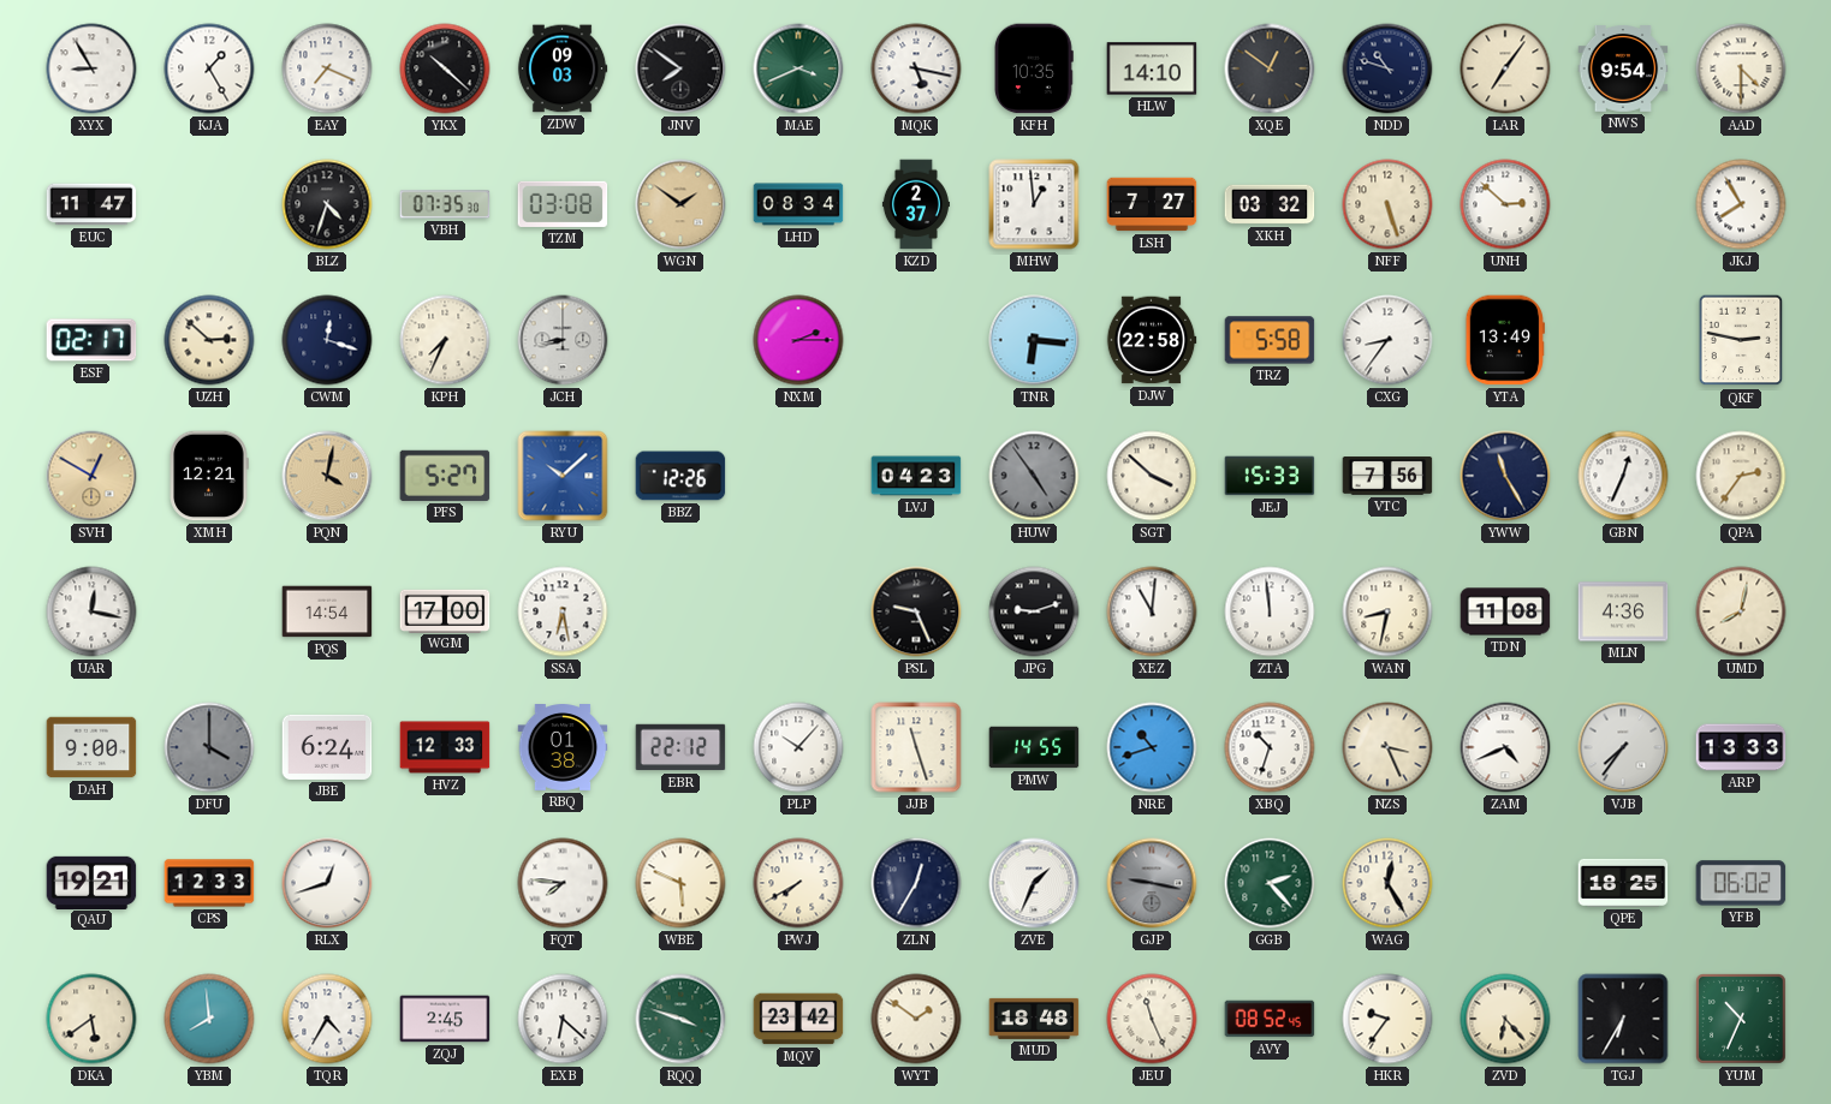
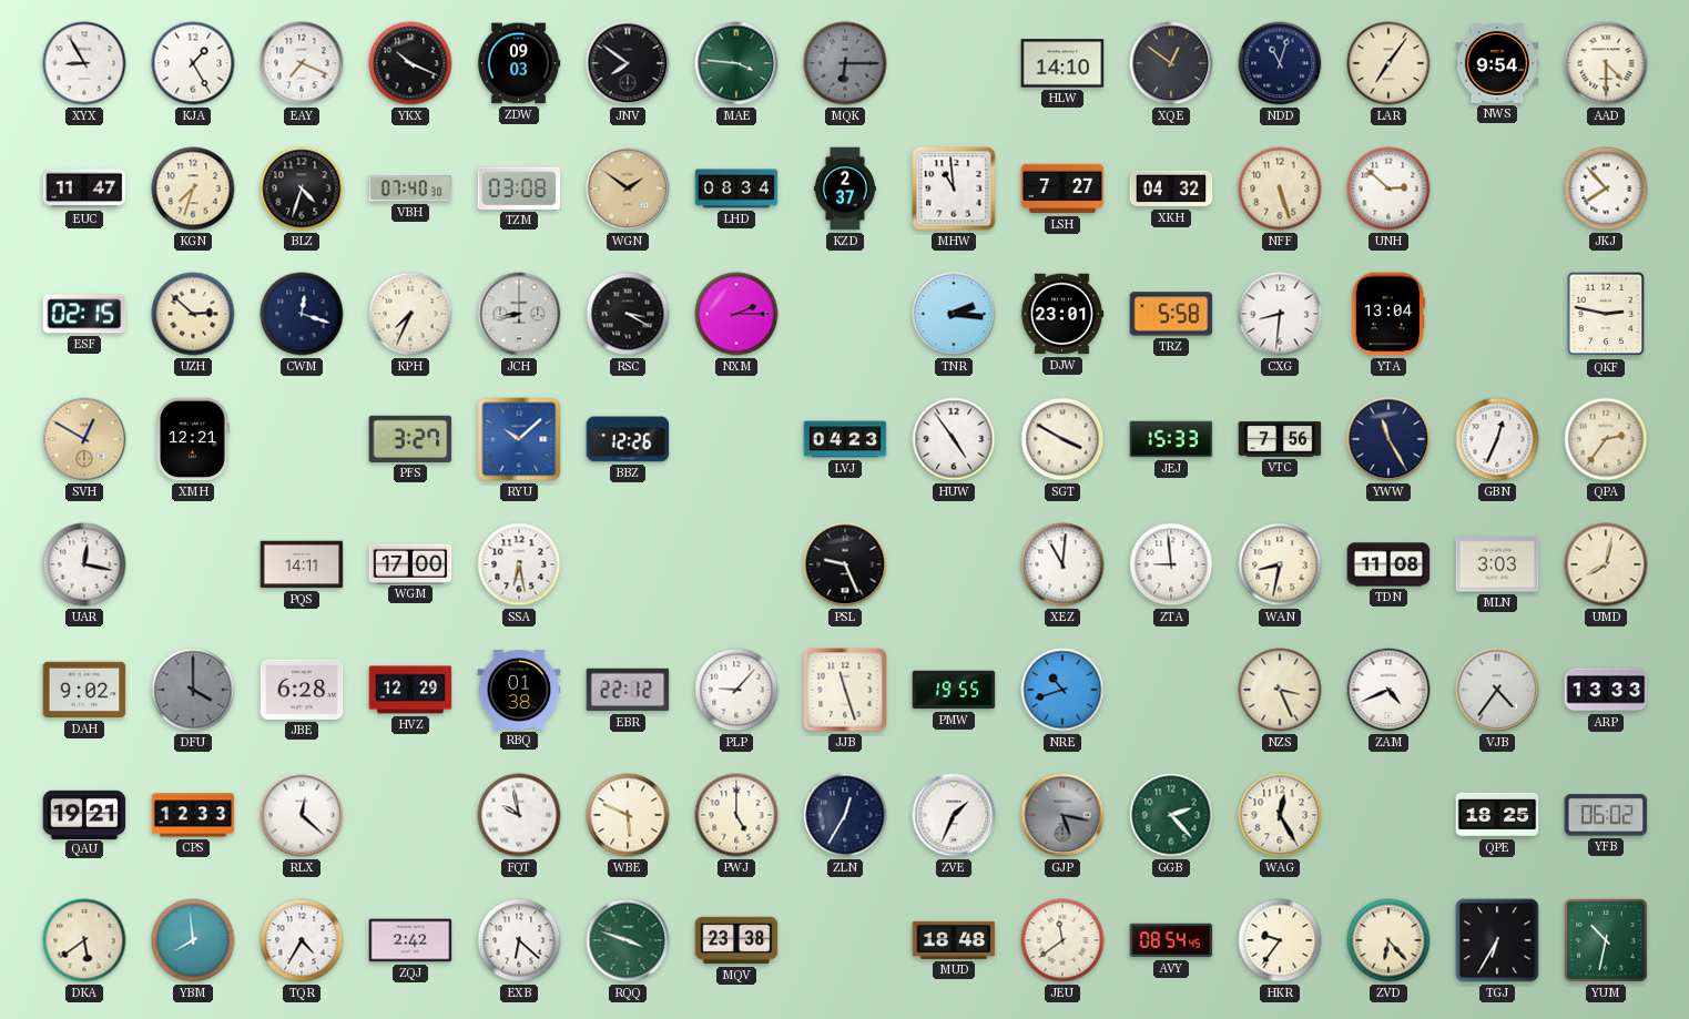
YKX: 10:22 -> 10:19
MAE: 3:41 -> 3:46
MQK: 5:17 -> 6:15
MQK dial: white -> grey
KFH: 10:35 -> none
NDD: 10:48 -> 11:03
KGN: none -> 7:33
VBH: 07:35 -> 07:40
MHW: 12:59 -> 10:59
XKH: 03:32 -> 04:32
JKJ: 7:55 -> 7:53
ESF: 02:17 -> 02:15
RSC: none -> 3:20
TNR: 6:16 -> 2:16
DJW: 22:58 -> 23:01
CXG: 8:36 -> 8:31
YTA: 13:49 -> 13:04
PQN: 4:02 -> none
PFS: 5:27 -> 3:27
HUW dial: grey -> white
SGT: 3:52 -> 3:50
PQS: 14:54 -> 14:11
JPG: 9:12 -> none
ZTA: 11:59 -> 8:59
MLN: 4:36 -> 3:03
DAH: 9:00 -> 9:02
JBE: 6:24 -> 6:28
HVZ: 12:33 -> 12:29
PLP: 10:07 -> 9:07
PMW: 14:55 -> 19:55
XBQ: 10:33 -> none
VJB: 7:36 -> 4:36
RLX: 12:42 -> 12:22
FQT: 7:46 -> 9:58
PWJ: 7:40 -> 5:00
GJP: 9:17 -> 5:17
ZQJ: 2:45 -> 2:42
MQV: 23:42 -> 23:38
WYT: 1:51 -> none
JEU: 11:26 -> 11:39
AVY: 08:52 -> 08:54
YUM: 10:34 -> 10:32
